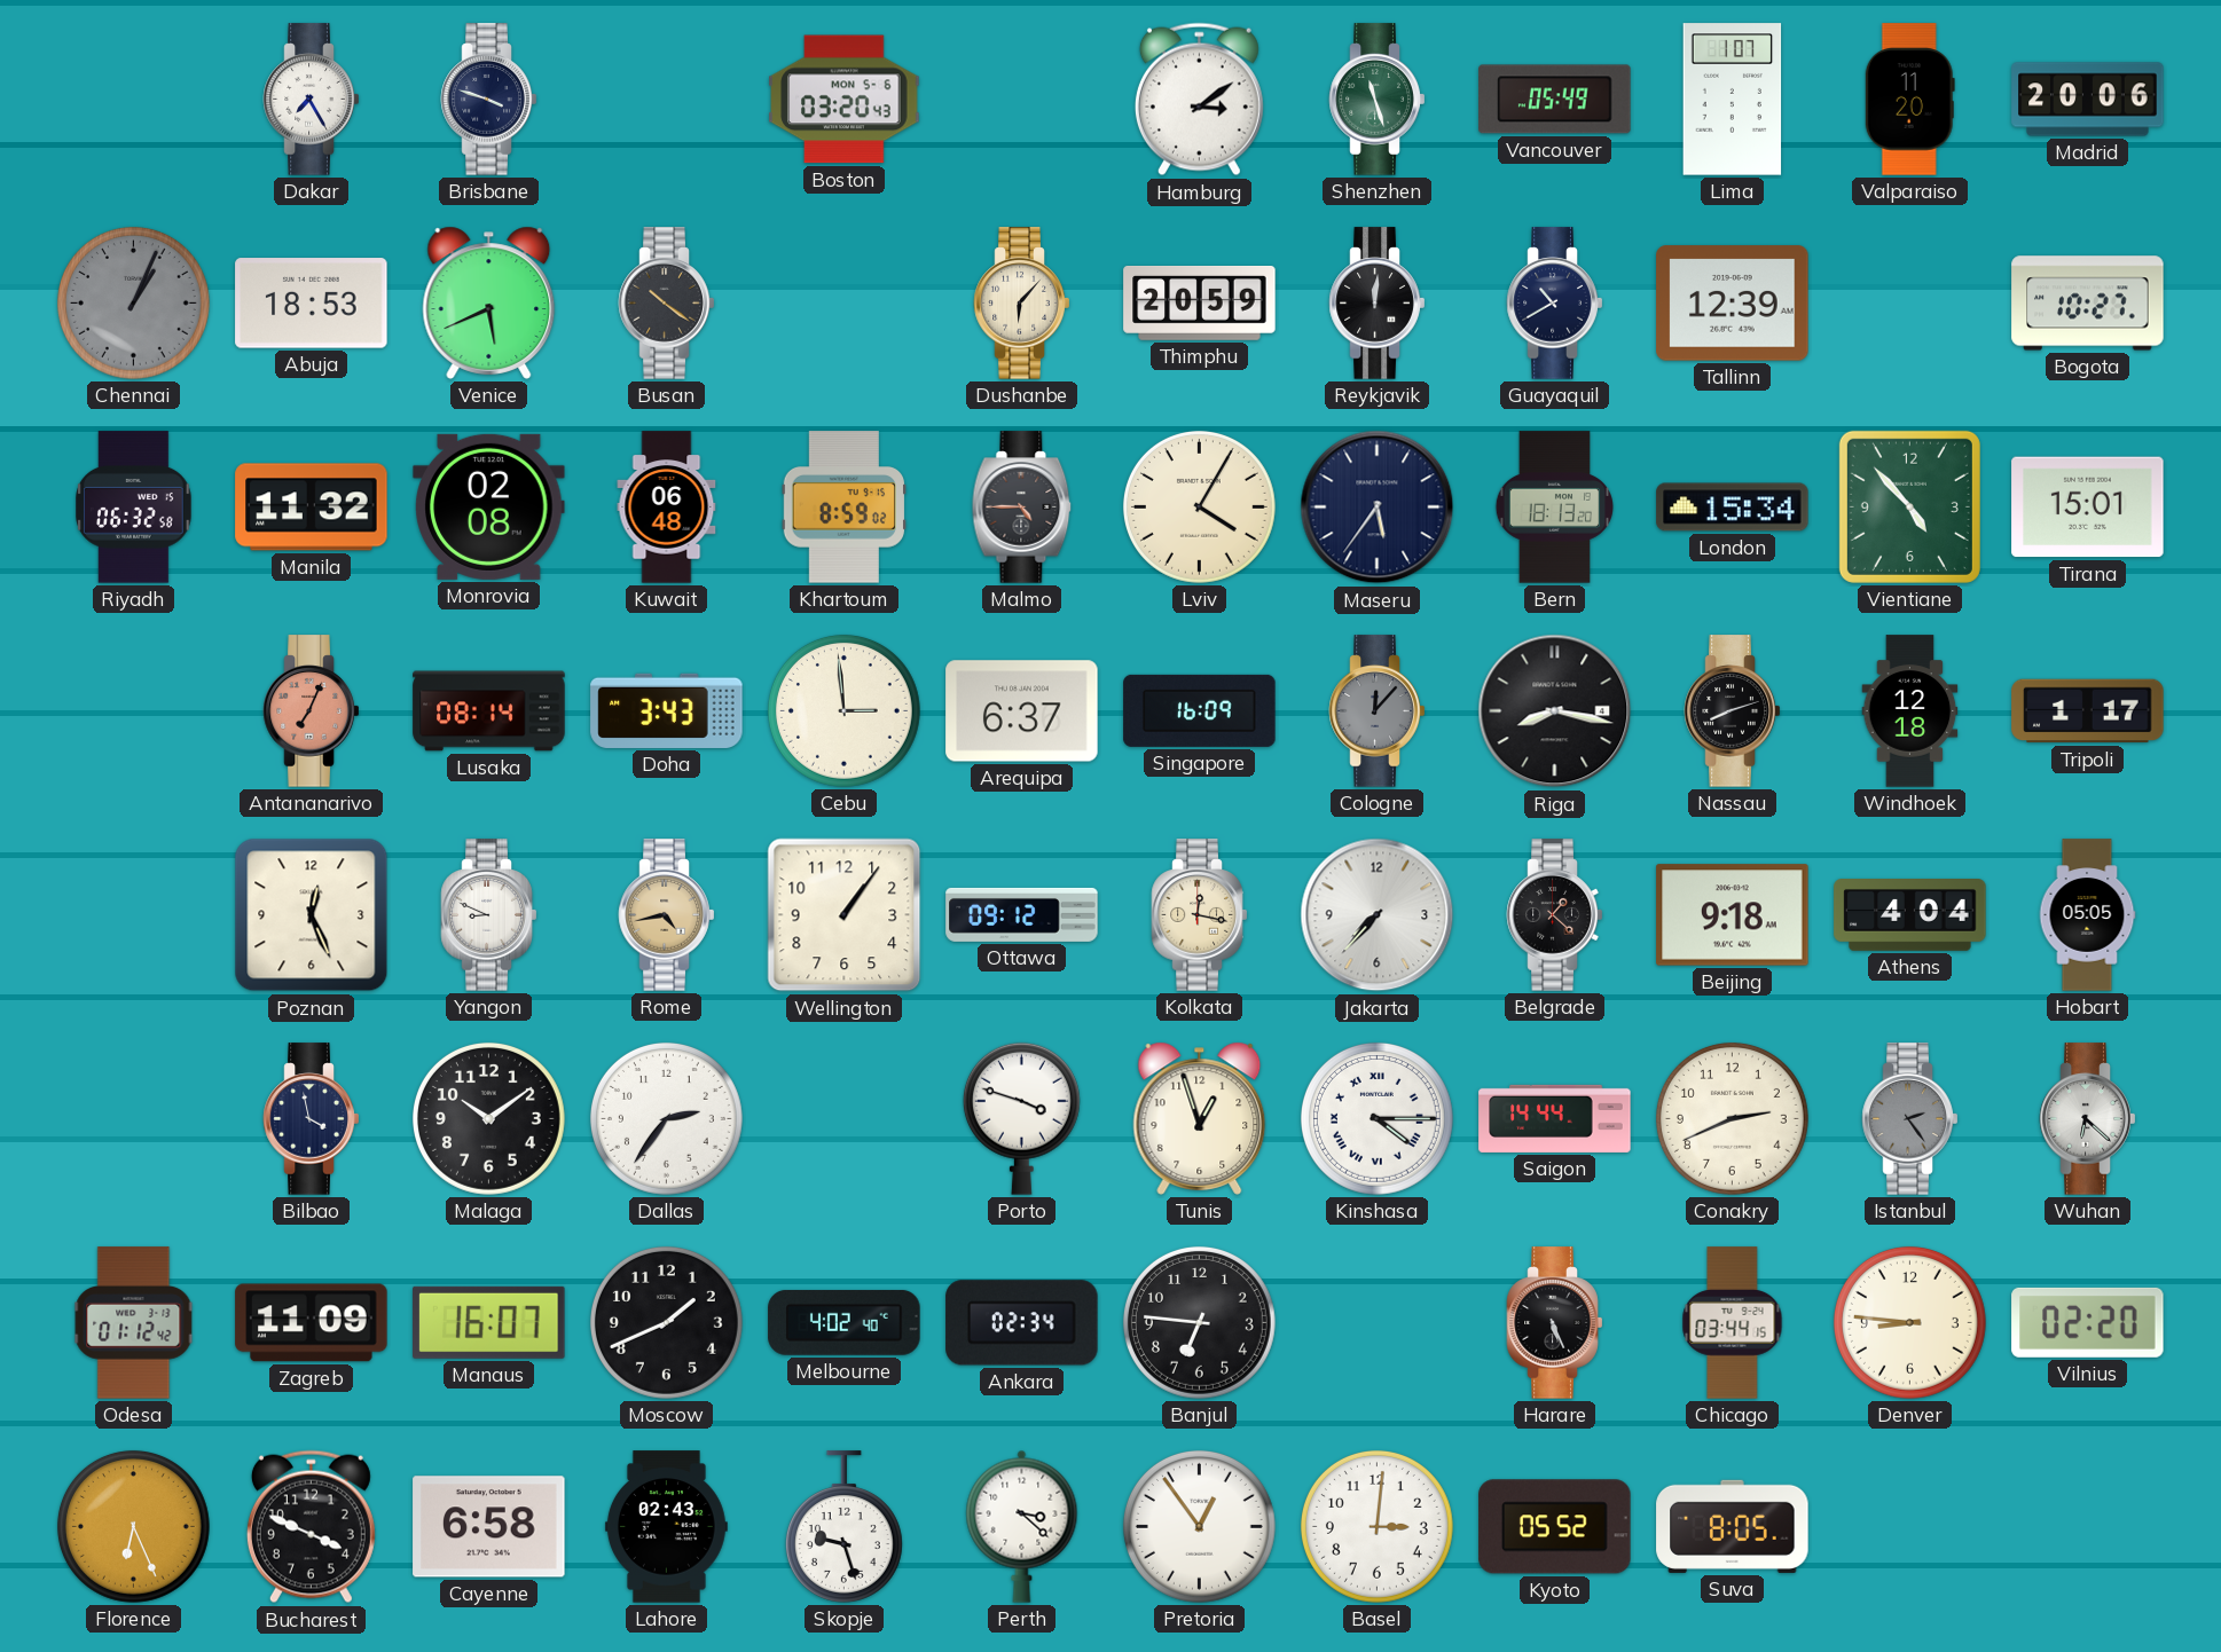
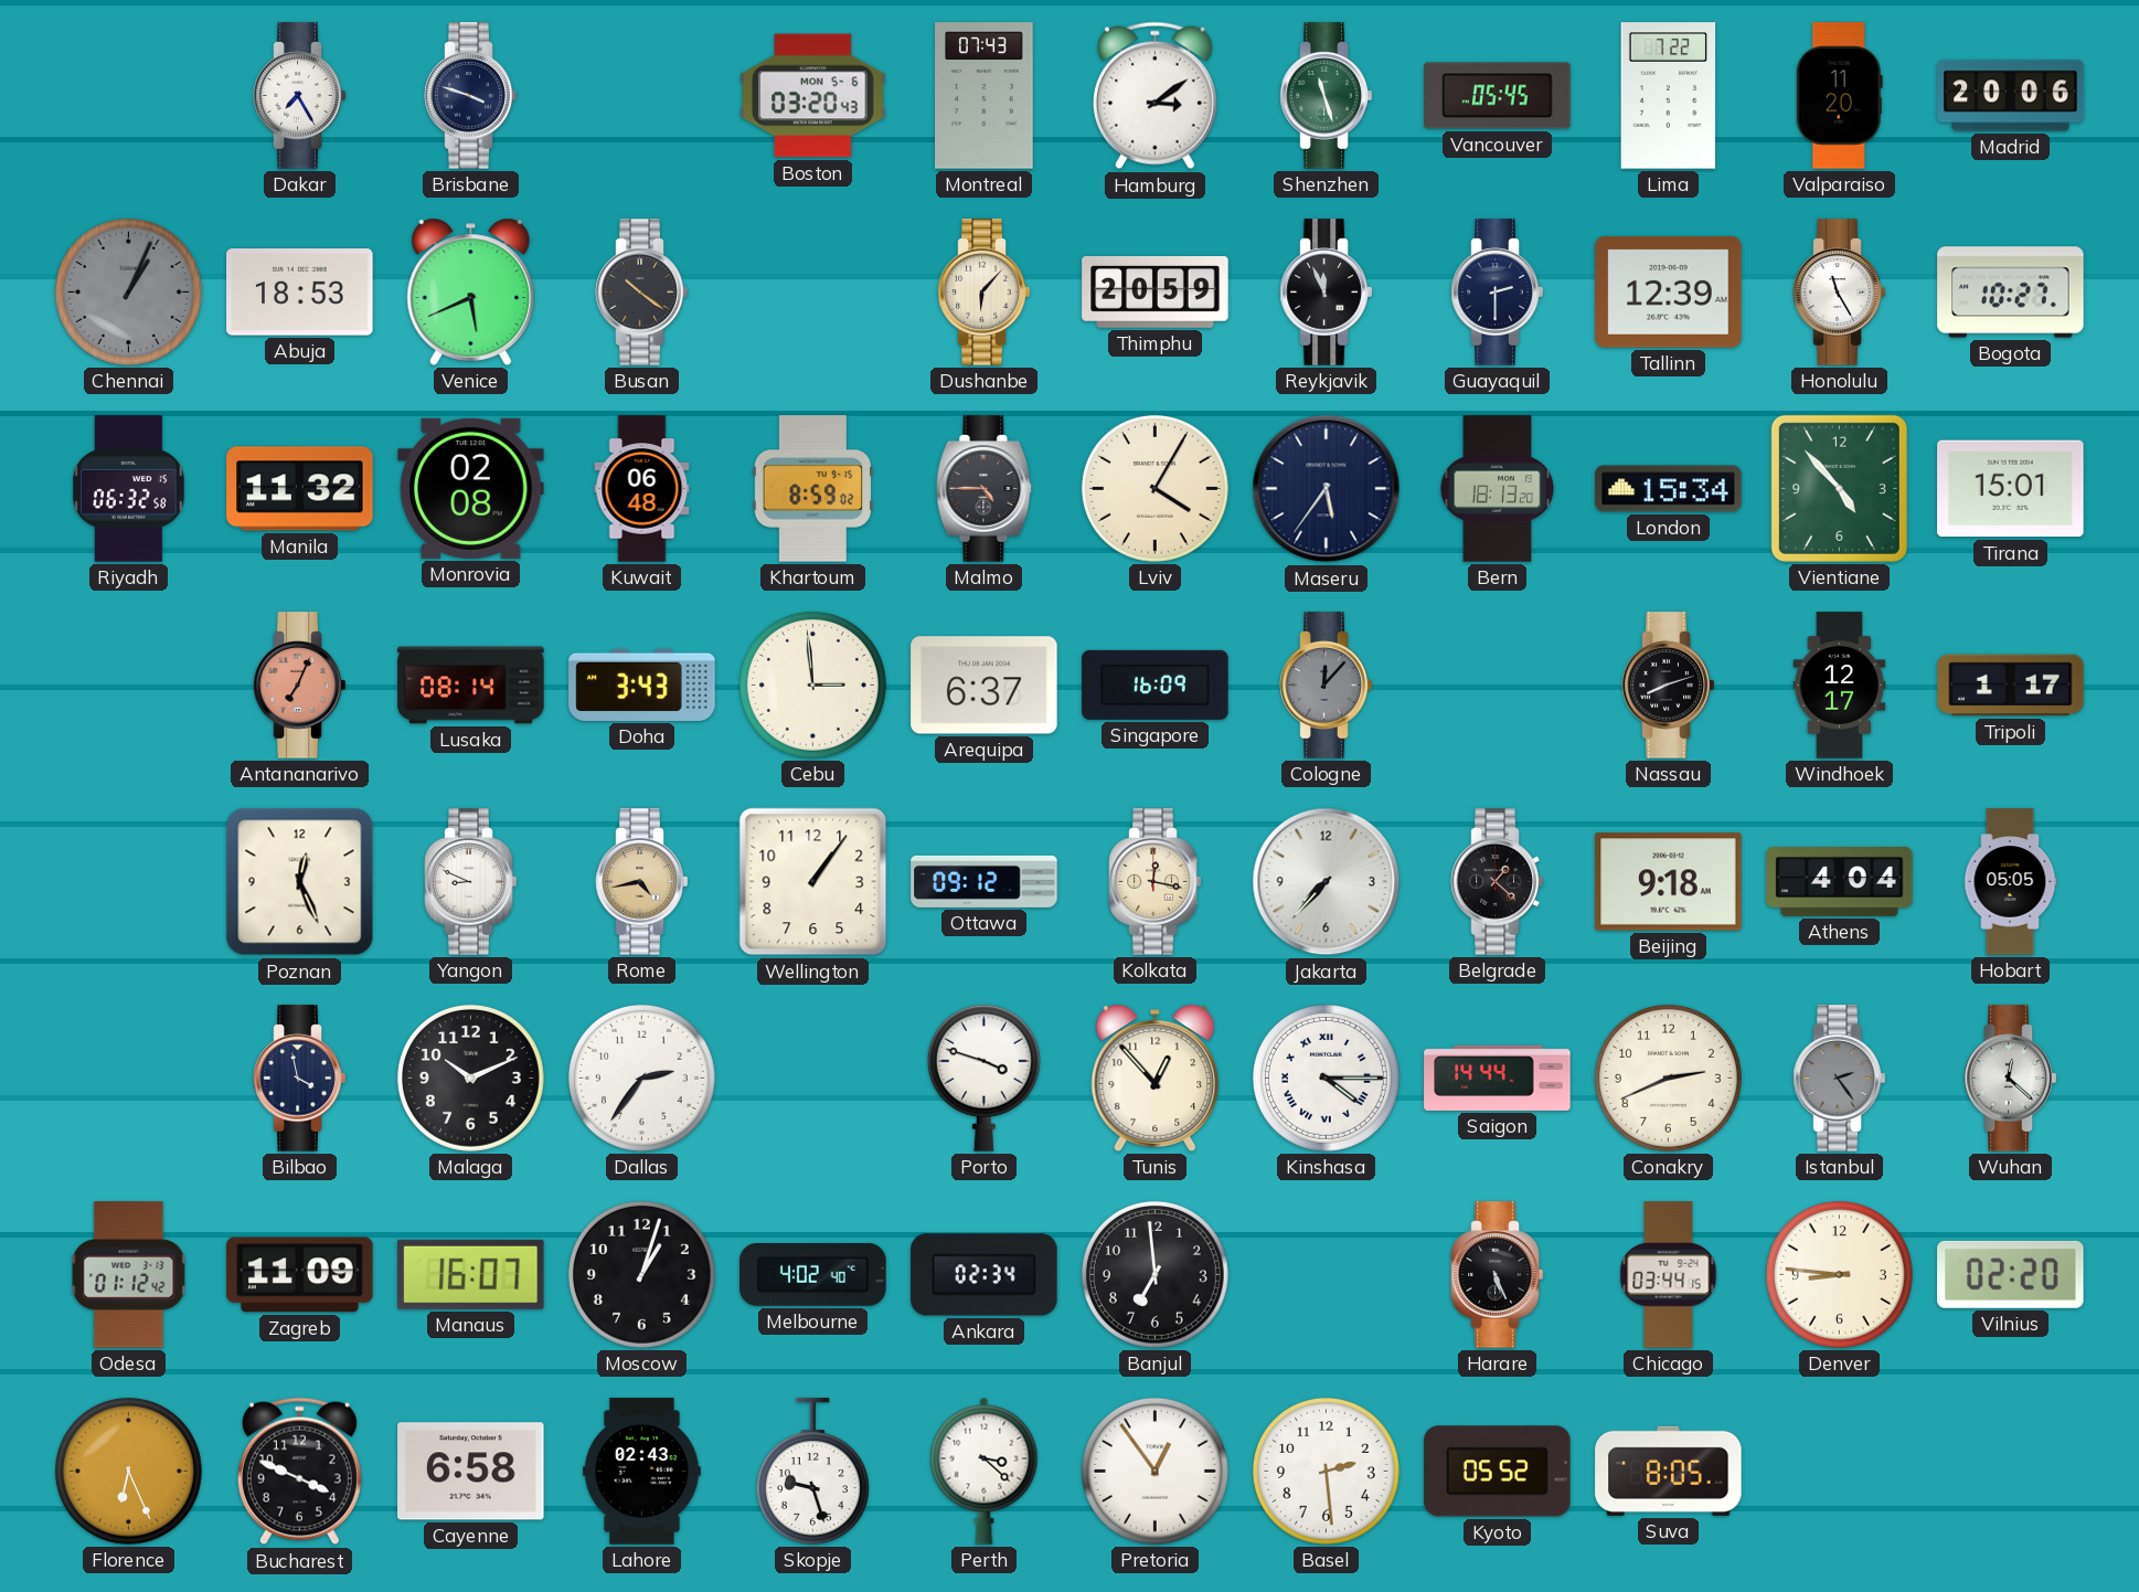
Montreal: none -> 07:43
Vancouver: 05:49 -> 05:45
Lima: 1:07 -> 7:22
Reykjavik: 12:01 -> 11:56
Guayaquil: 10:40 -> 2:30
Honolulu: none -> 11:25
Riga: 8:17 -> none
Windhoek: 12:18 -> 12:17
Malaga: 10:09 -> 10:11
Tunis: 12:57 -> 12:53
Wuhan: 6:22 -> 12:22
Moscow: 1:41 -> 1:03
Banjul: 6:46 -> 6:59
Basel: 3:01 -> 2:29
